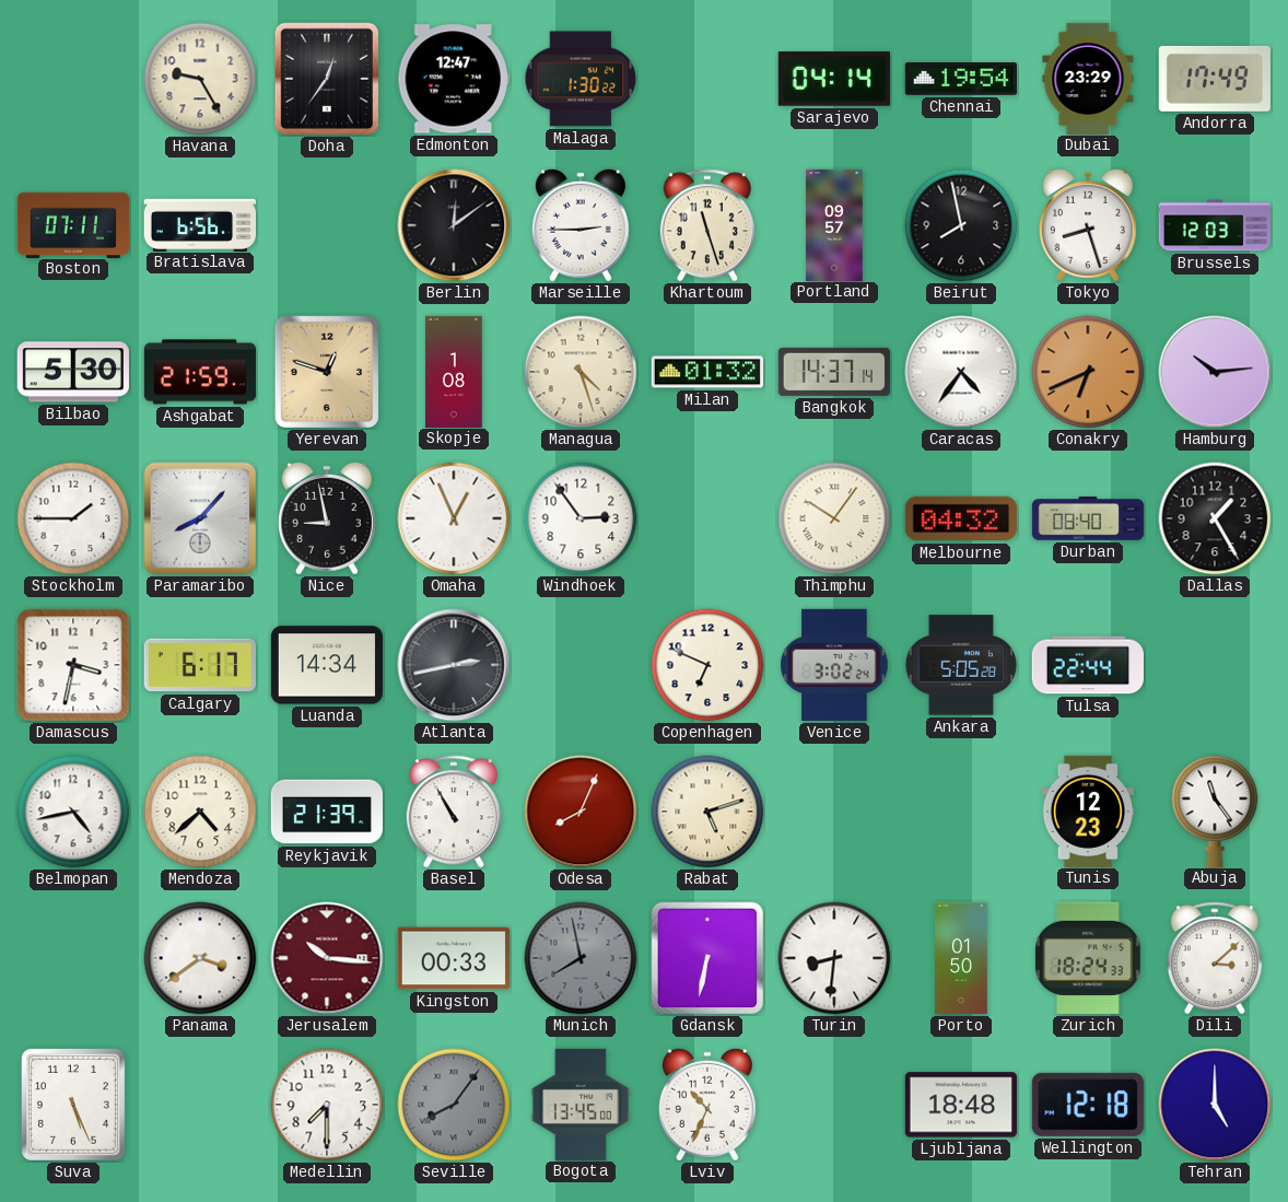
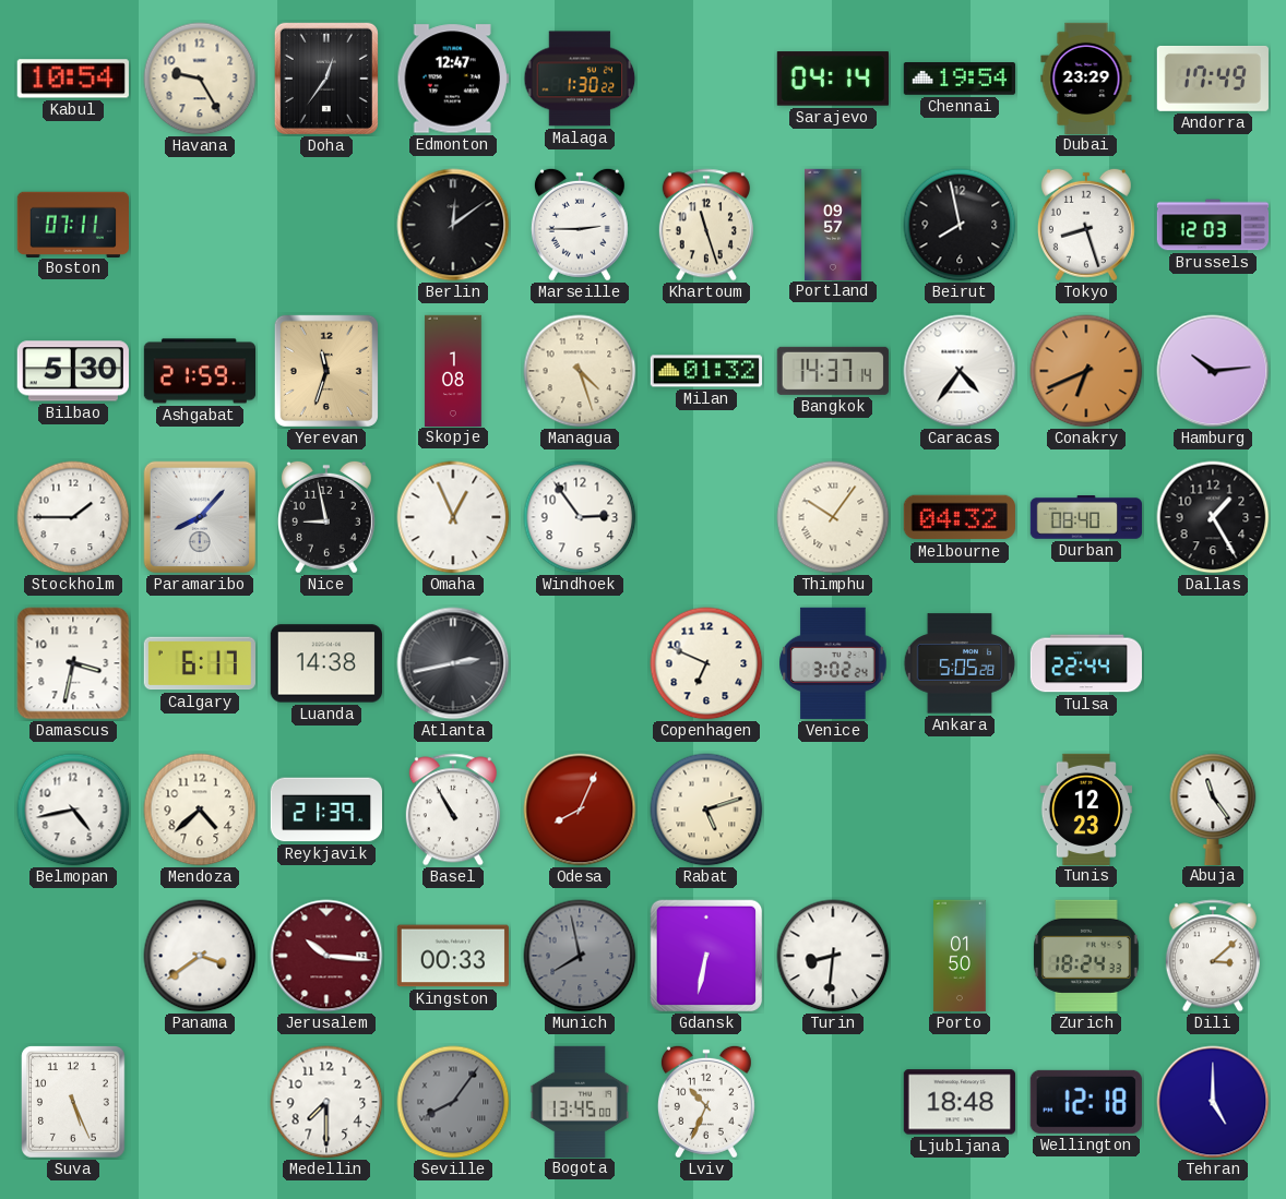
Kabul: none -> 10:54
Bratislava: 6:56 -> none
Yerevan: 12:48 -> 11:33
Luanda: 14:34 -> 14:38
